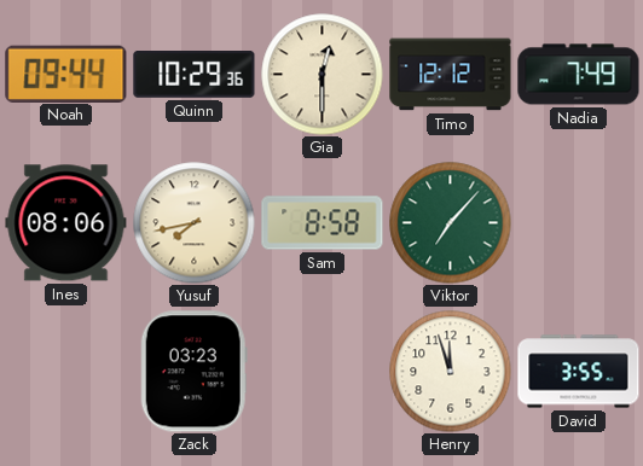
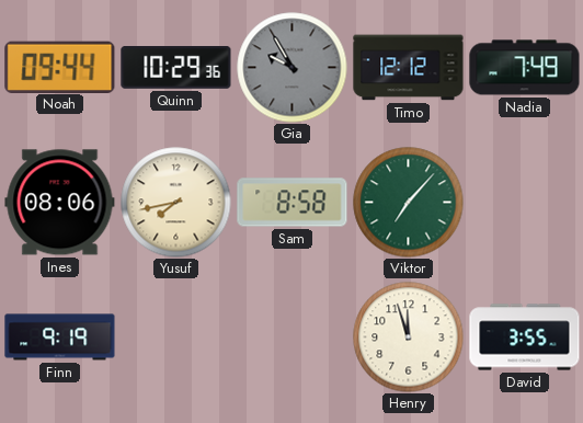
Gia: 12:30 -> 9:55
Gia dial: cream -> grey
Finn: none -> 9:19
Zack: 03:23 -> none
